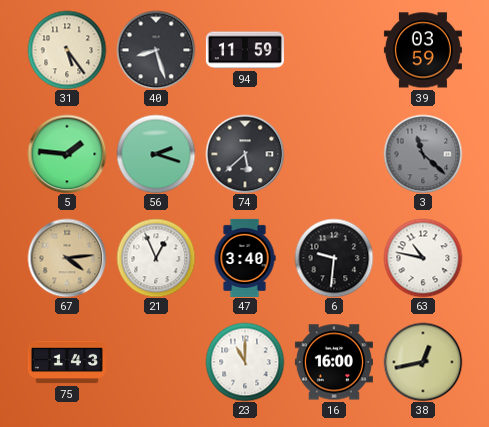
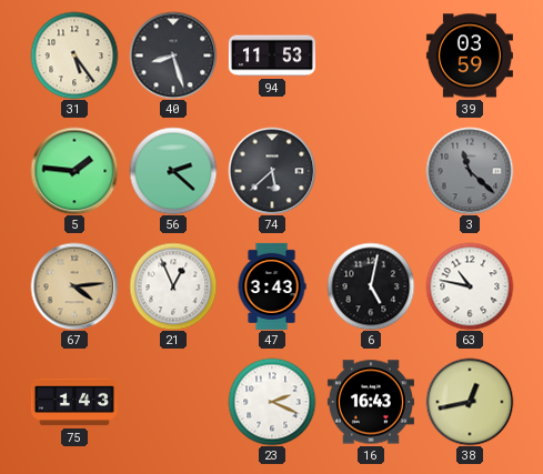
94: 11:59 -> 11:53
56: 2:18 -> 2:22
47: 3:40 -> 3:43
6: 9:31 -> 5:02
23: 11:00 -> 2:19
16: 16:00 -> 16:43
